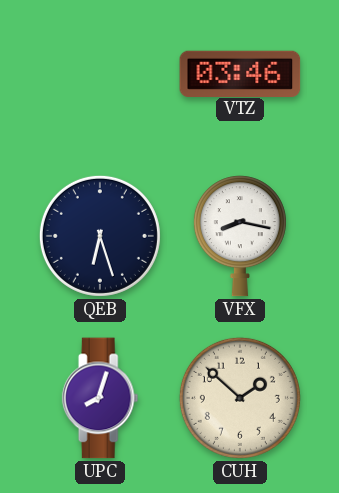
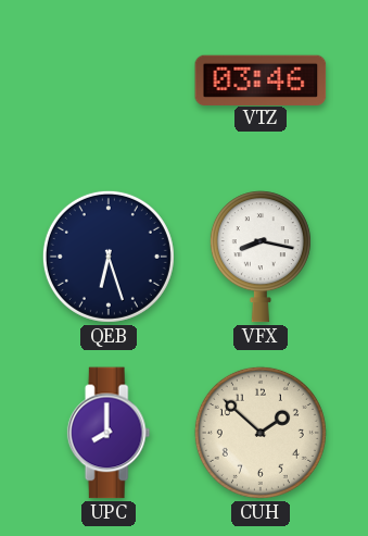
UPC: 8:03 -> 8:00
